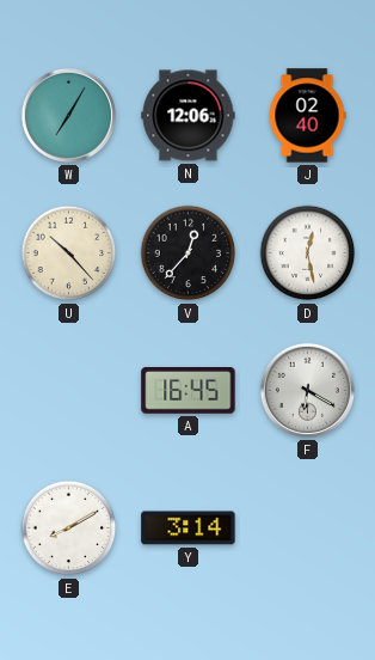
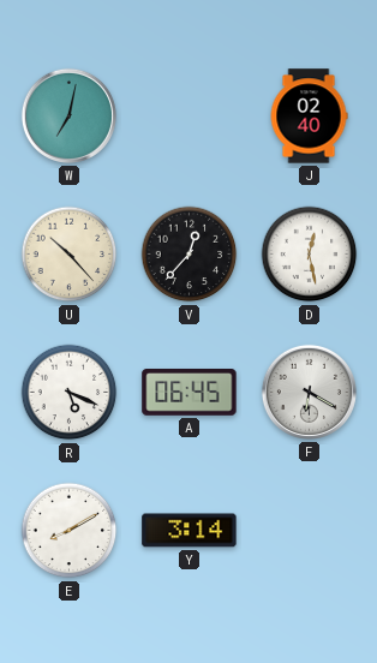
W: 7:05 -> 7:02
N: 12:06 -> none
R: none -> 5:19
A: 16:45 -> 06:45
